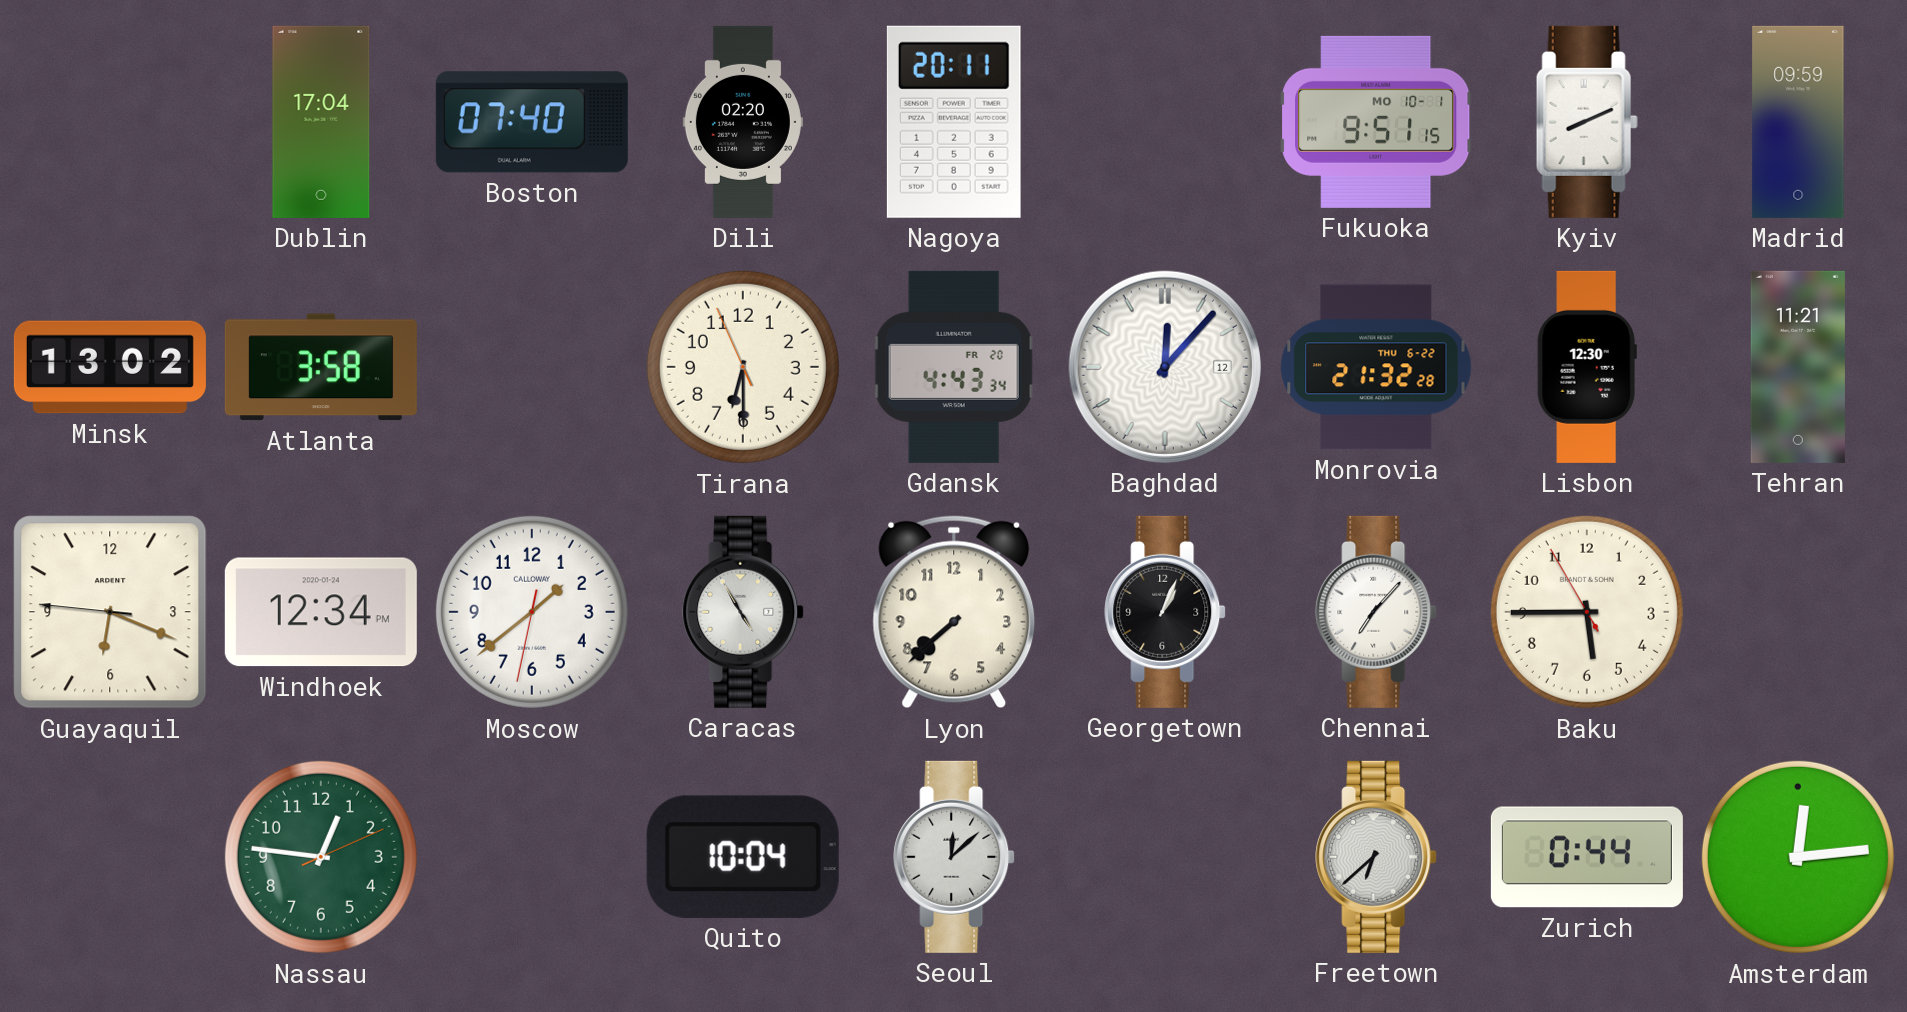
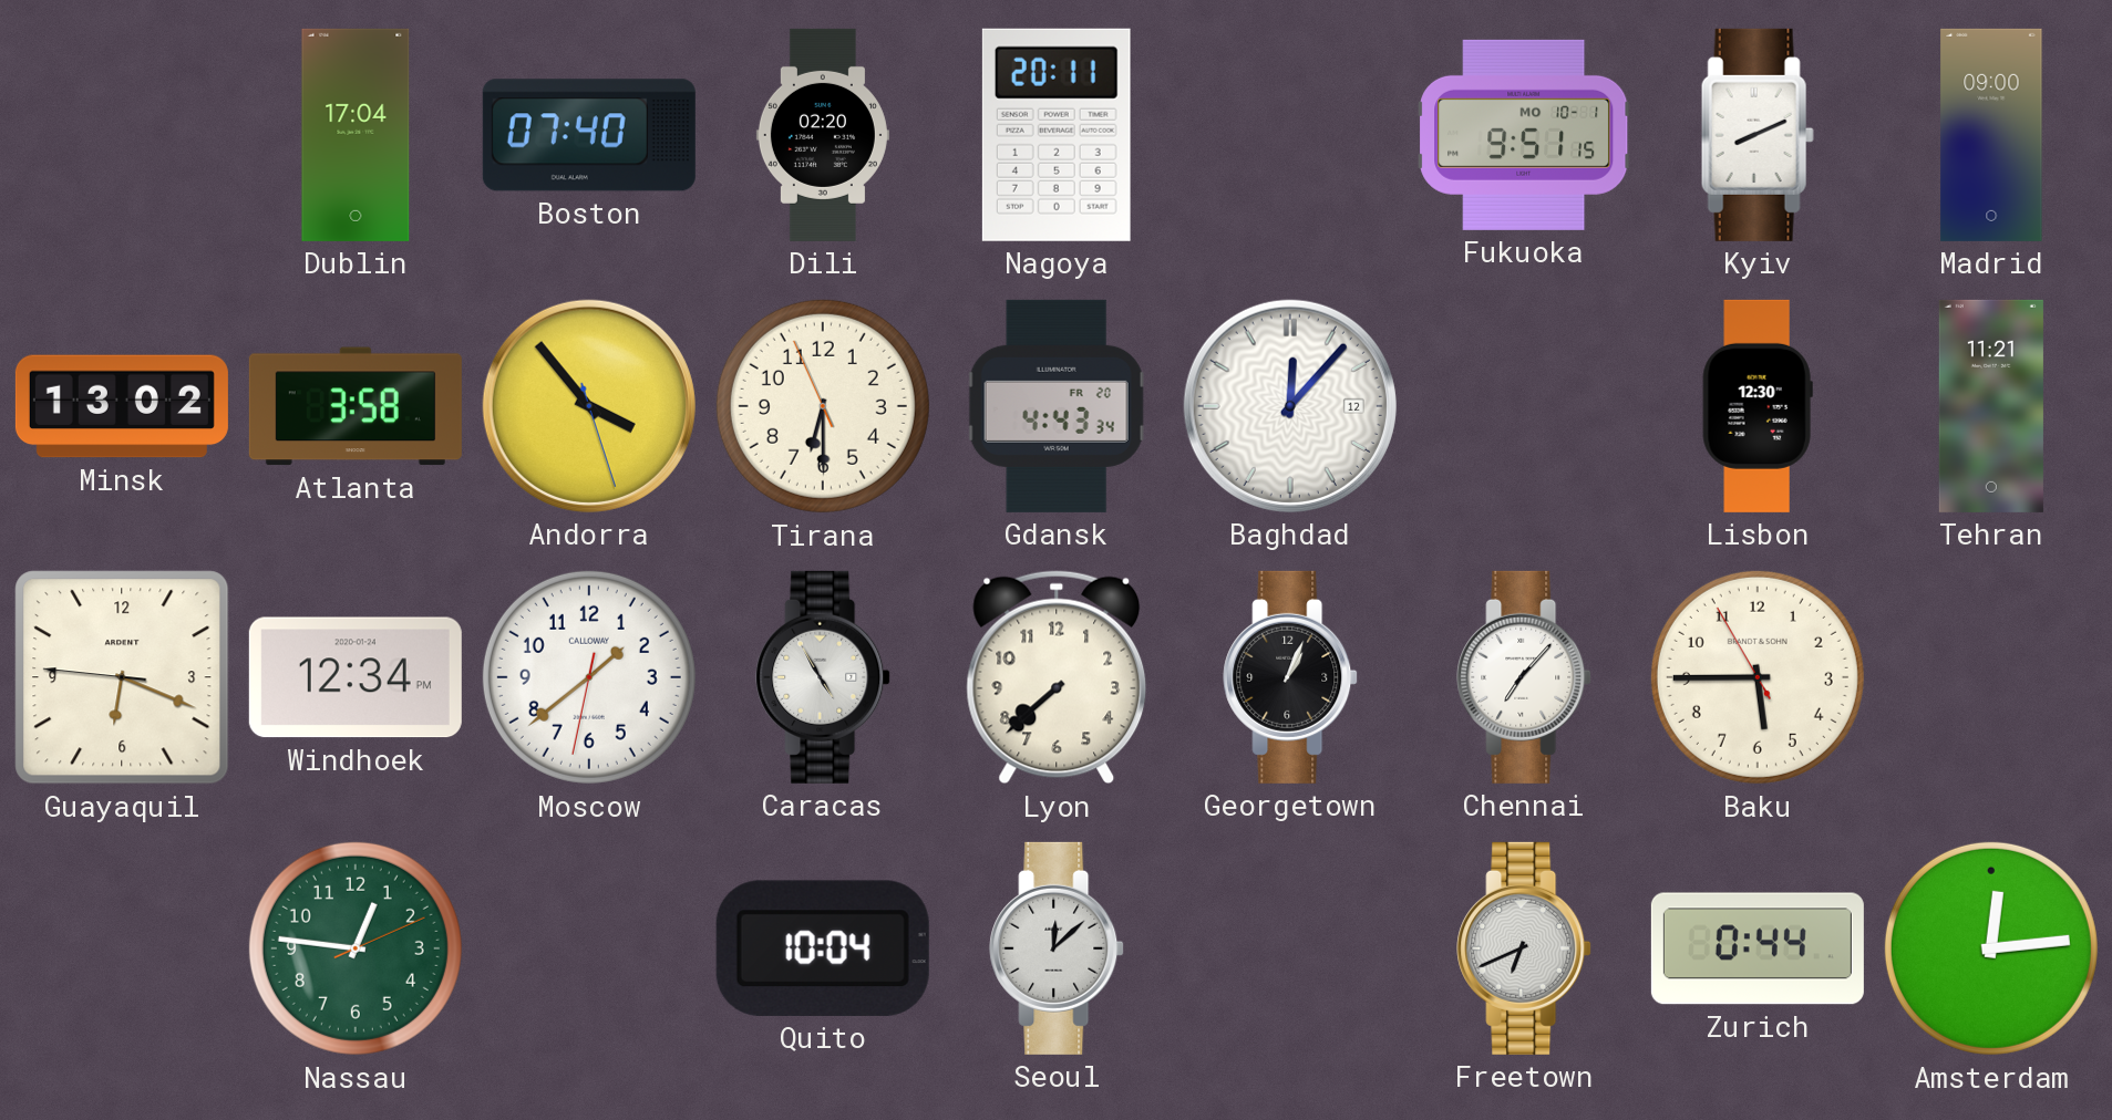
Madrid: 09:59 -> 09:00
Andorra: none -> 3:53
Monrovia: 21:32 -> none
Freetown: 6:38 -> 6:41
